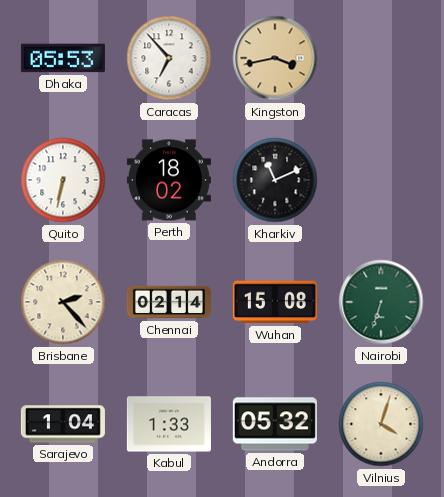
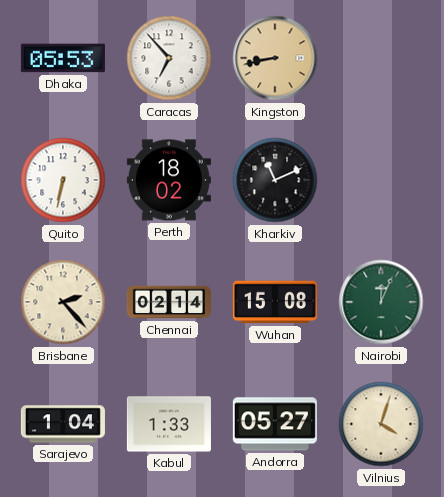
Kingston: 3:43 -> 8:43
Nairobi: 6:33 -> 12:04
Andorra: 05:32 -> 05:27
